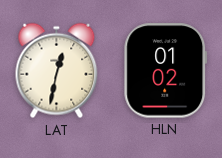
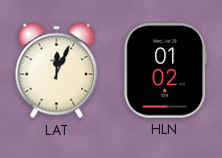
LAT: 12:32 -> 12:04
